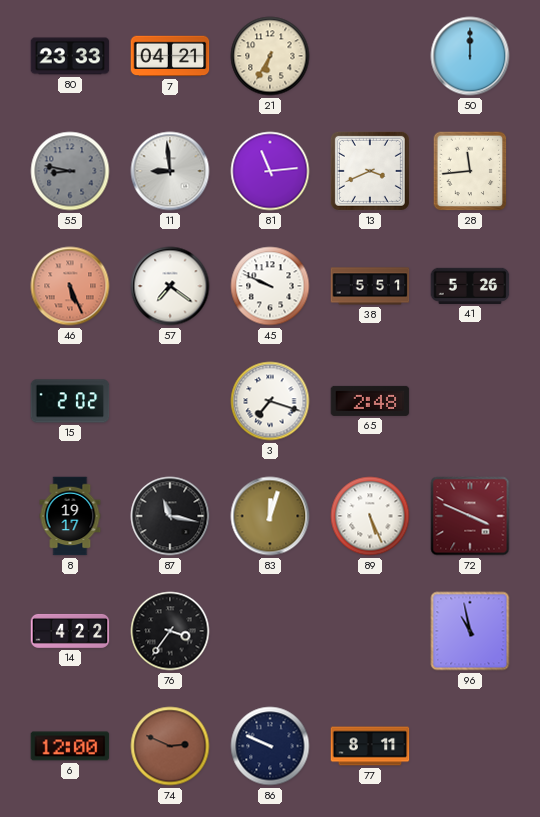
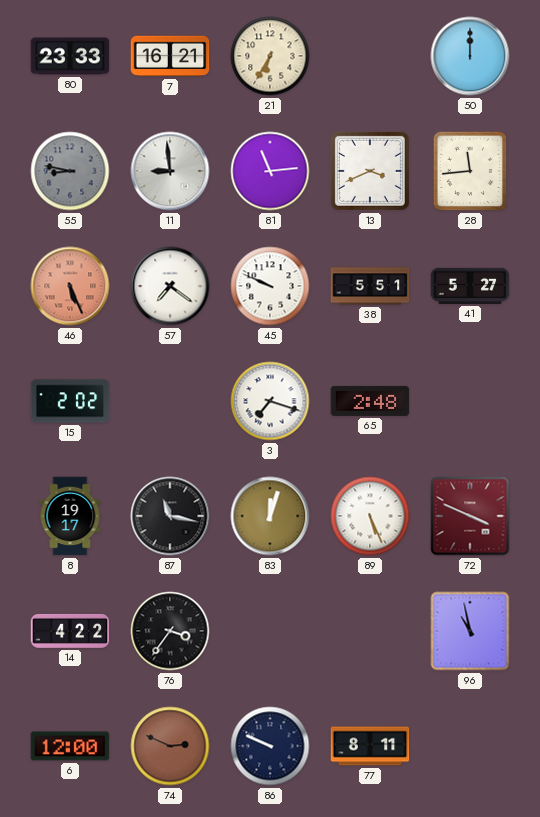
7: 04:21 -> 16:21
41: 5:26 -> 5:27
